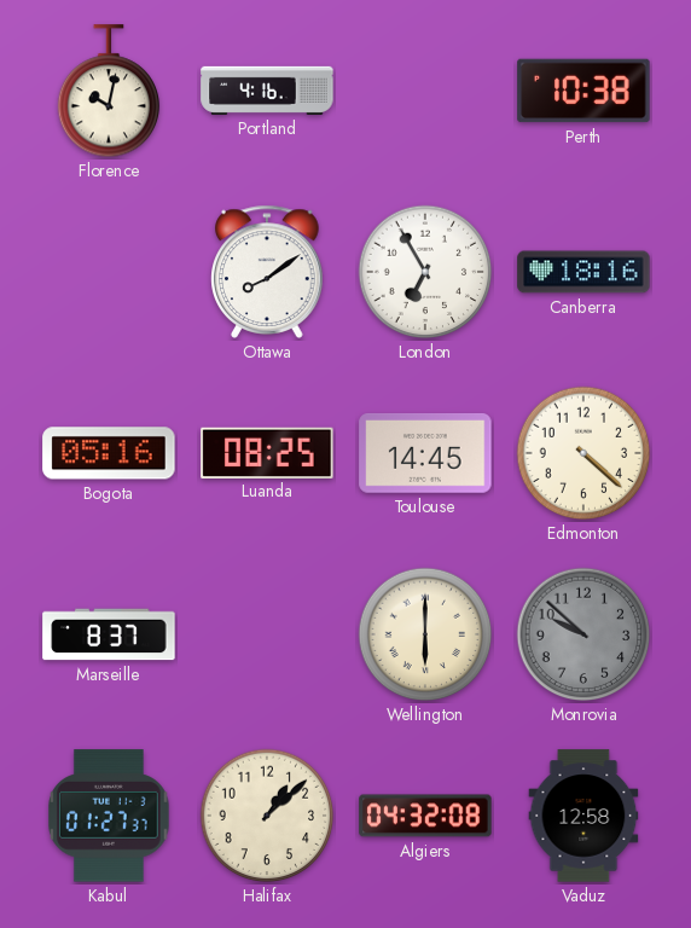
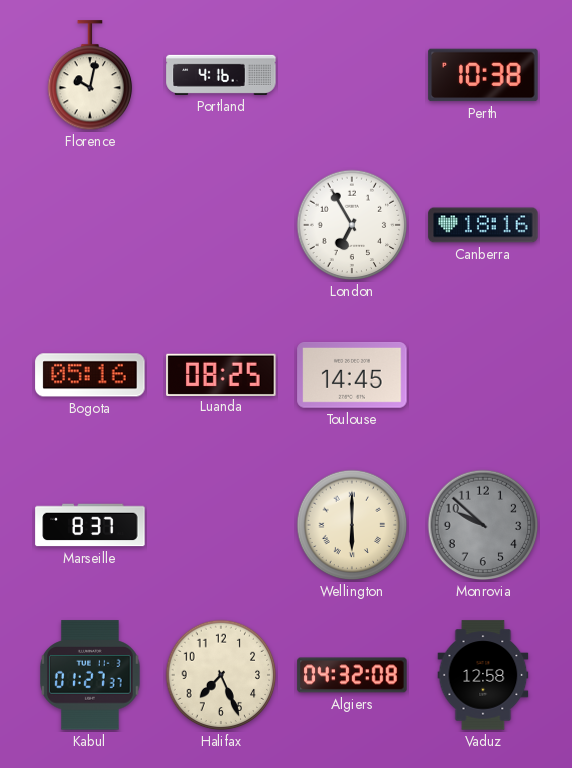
Ottawa: 8:09 -> none
Edmonton: 4:22 -> none
Halifax: 1:08 -> 7:26
